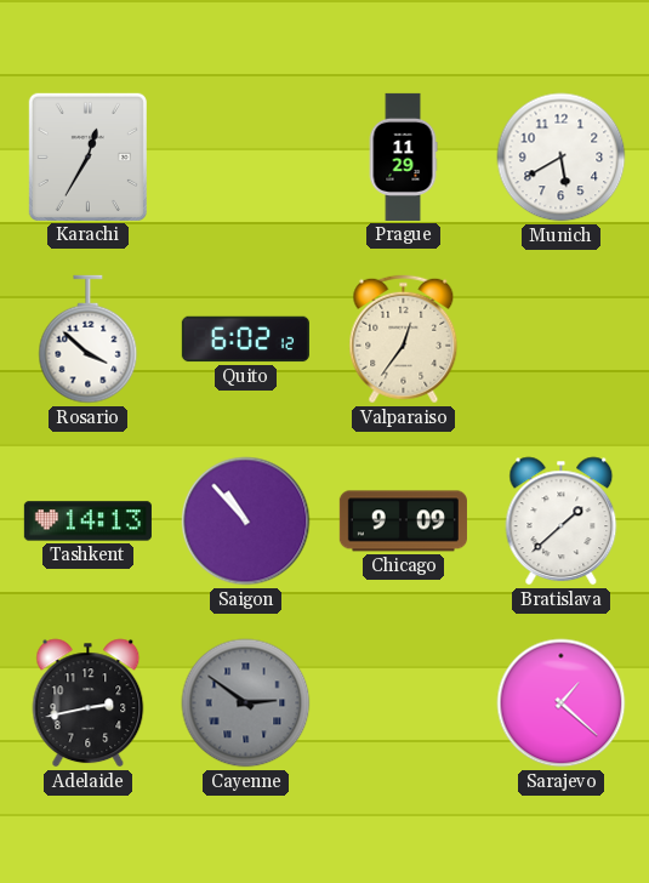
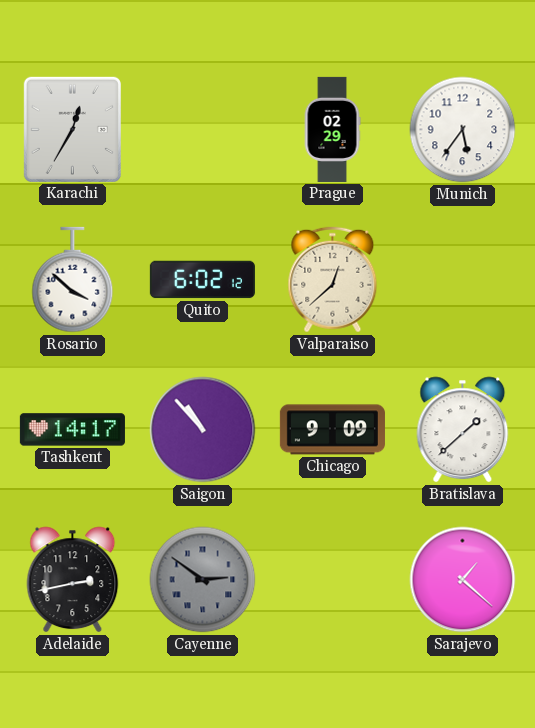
Prague: 11:29 -> 02:29
Munich: 5:40 -> 5:36
Valparaiso: 12:36 -> 12:38
Tashkent: 14:13 -> 14:17
